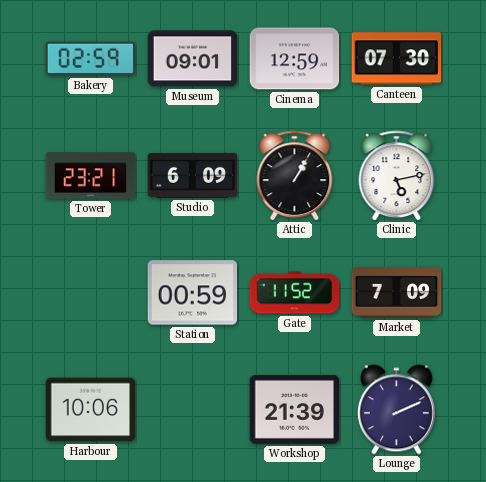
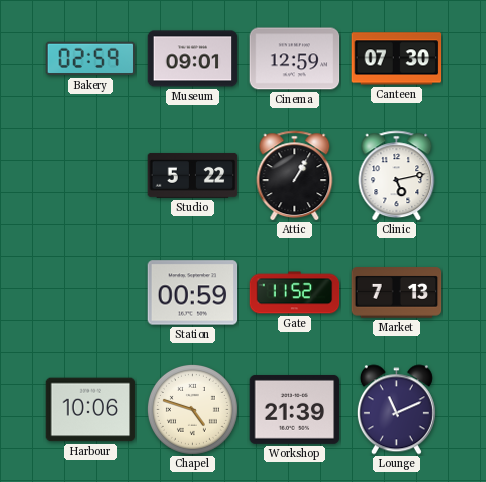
Tower: 23:21 -> none
Studio: 6:09 -> 5:22
Market: 7:09 -> 7:13
Chapel: none -> 4:48
Lounge: 2:11 -> 11:11
